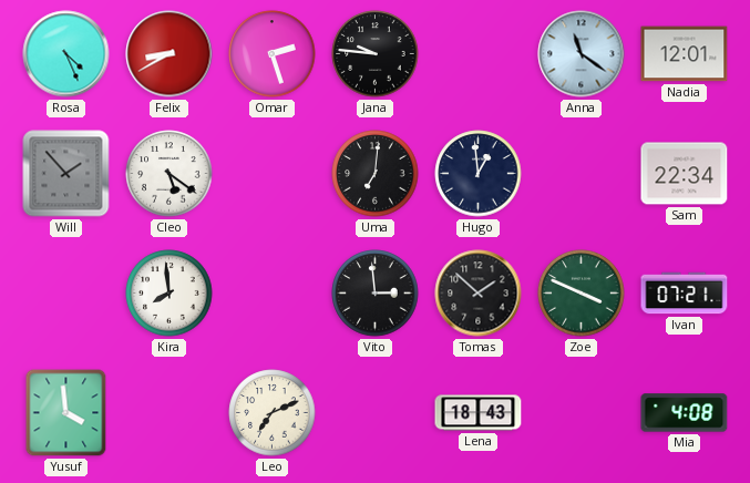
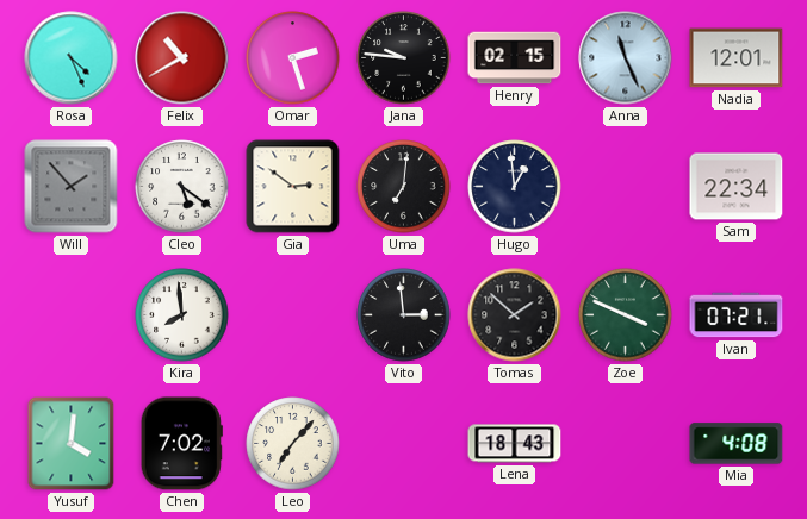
Felix: 8:40 -> 10:40
Henry: none -> 02:15
Anna: 11:21 -> 11:26
Gia: none -> 2:51
Yusuf: 3:59 -> 4:01
Chen: none -> 7:02
Leo: 7:11 -> 7:07
